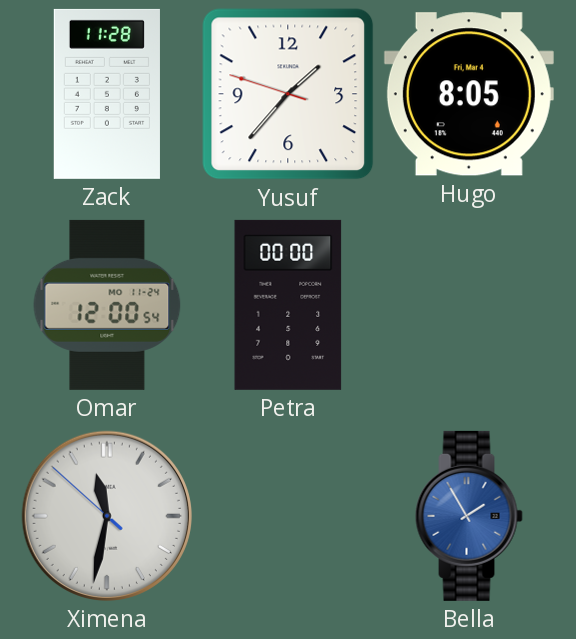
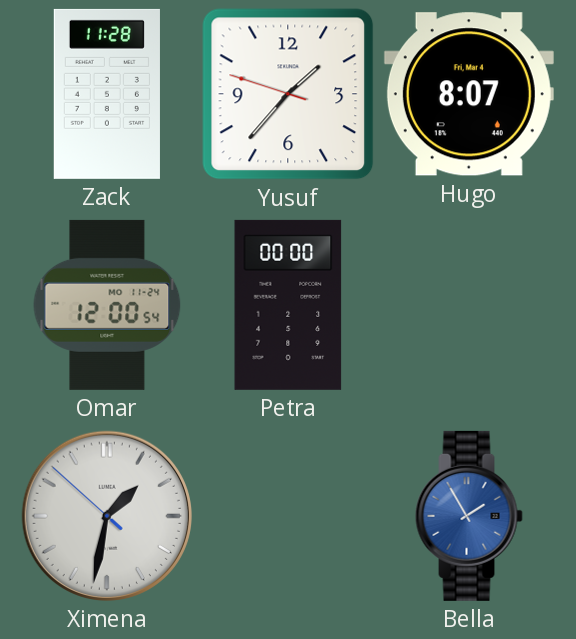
Hugo: 8:05 -> 8:07
Ximena: 11:31 -> 1:31
